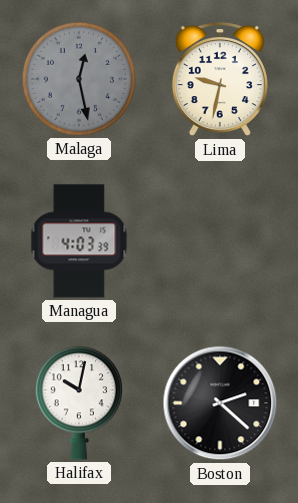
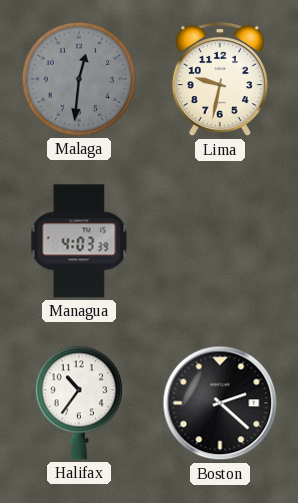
Malaga: 12:28 -> 12:31
Halifax: 10:02 -> 10:36
